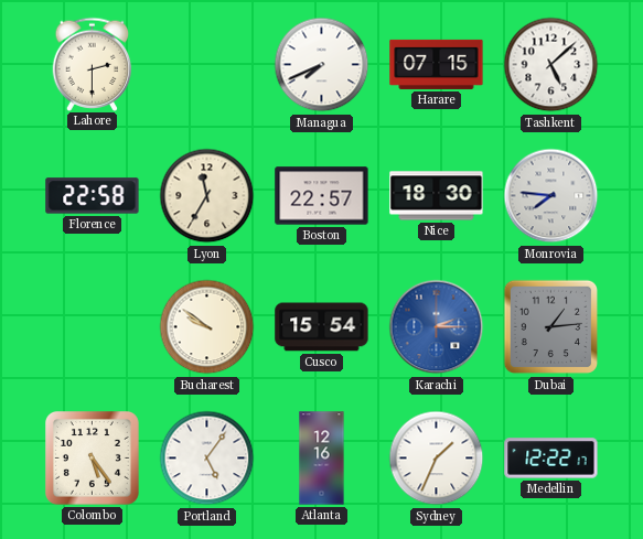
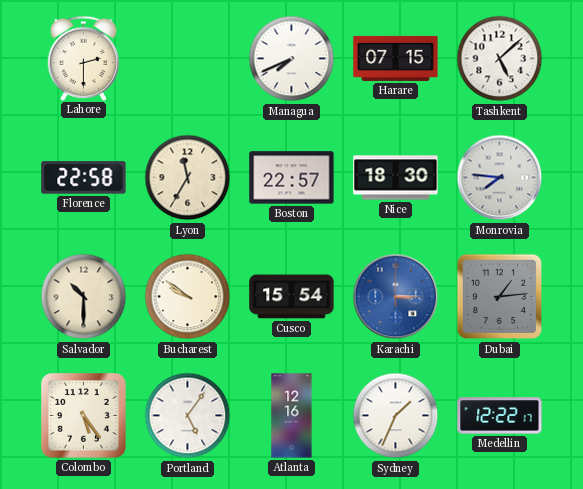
Salvador: none -> 10:30
Karachi: 2:15 -> 3:15
